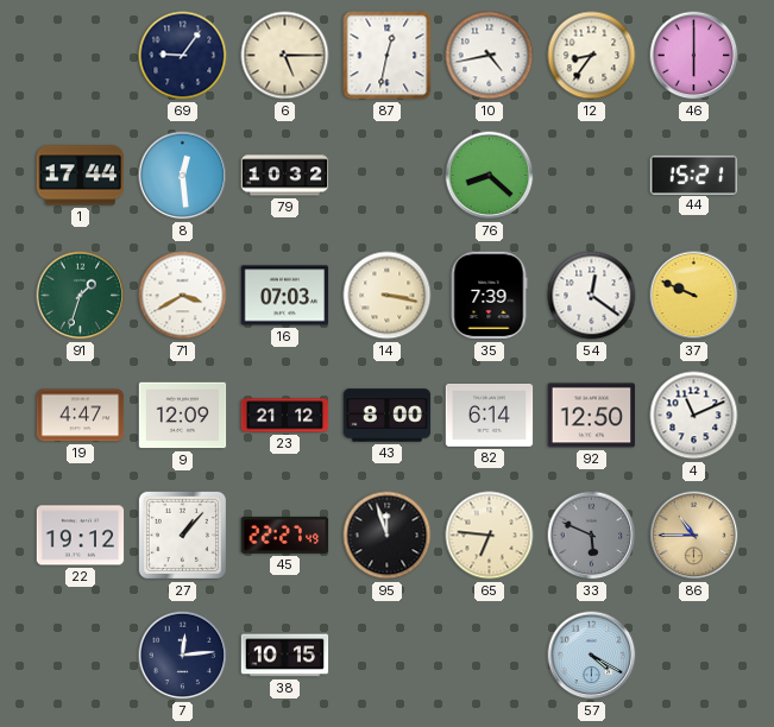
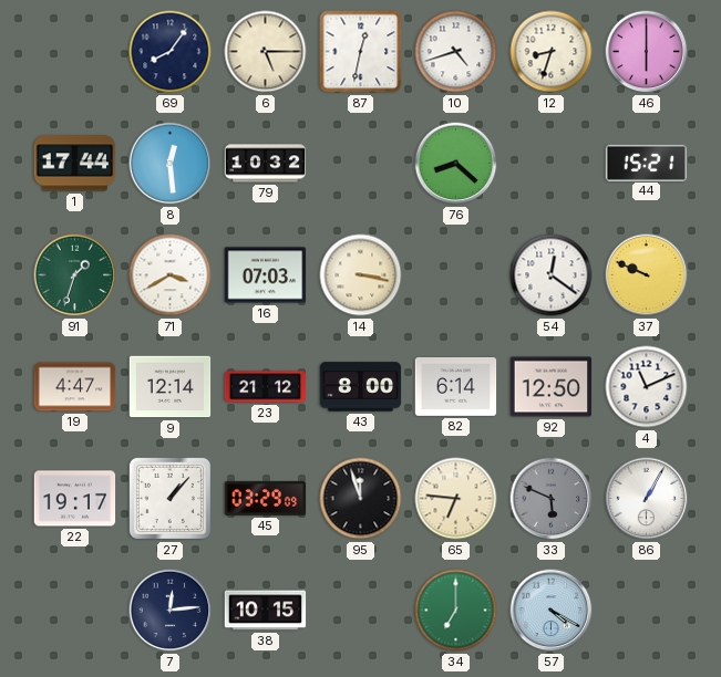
69: 9:06 -> 8:06
10: 4:43 -> 4:42
12: 8:36 -> 8:33
35: 7:39 -> none
9: 12:09 -> 12:14
22: 19:12 -> 19:17
45: 22:27 -> 03:29
86: 10:45 -> 1:05
86 dial: champagne -> white
34: none -> 7:00
